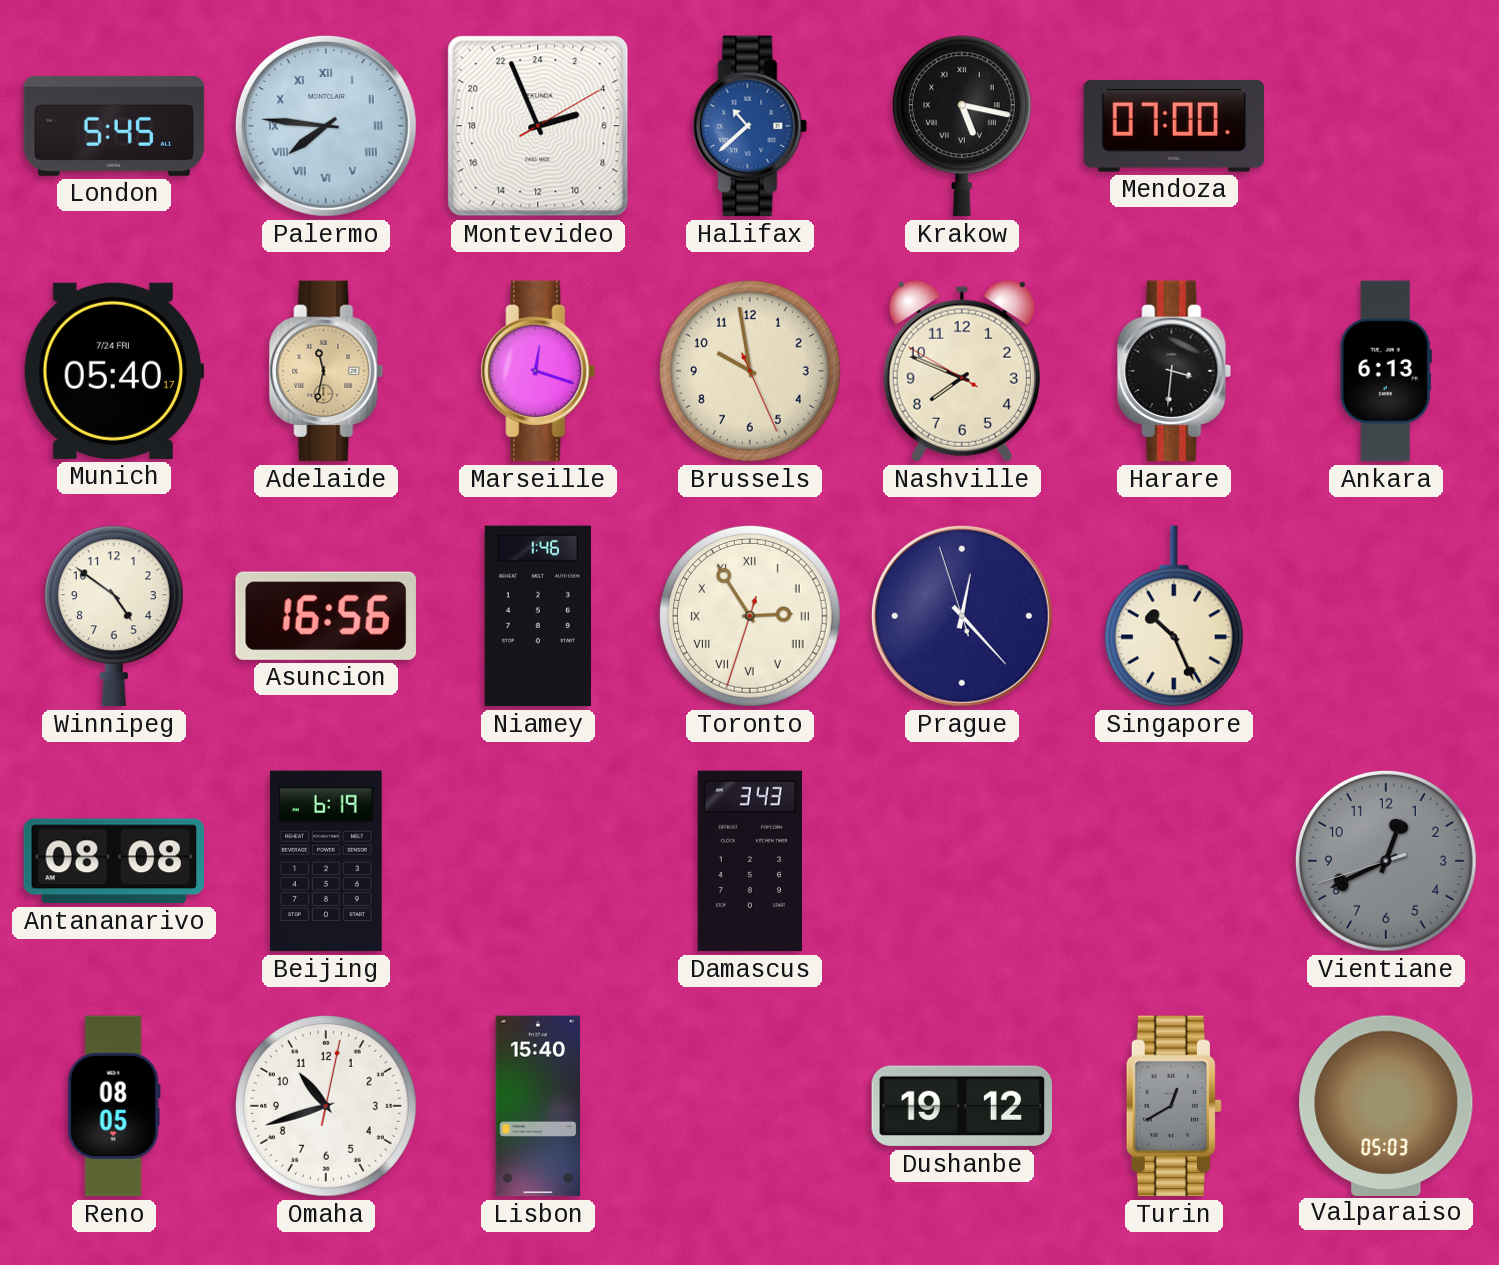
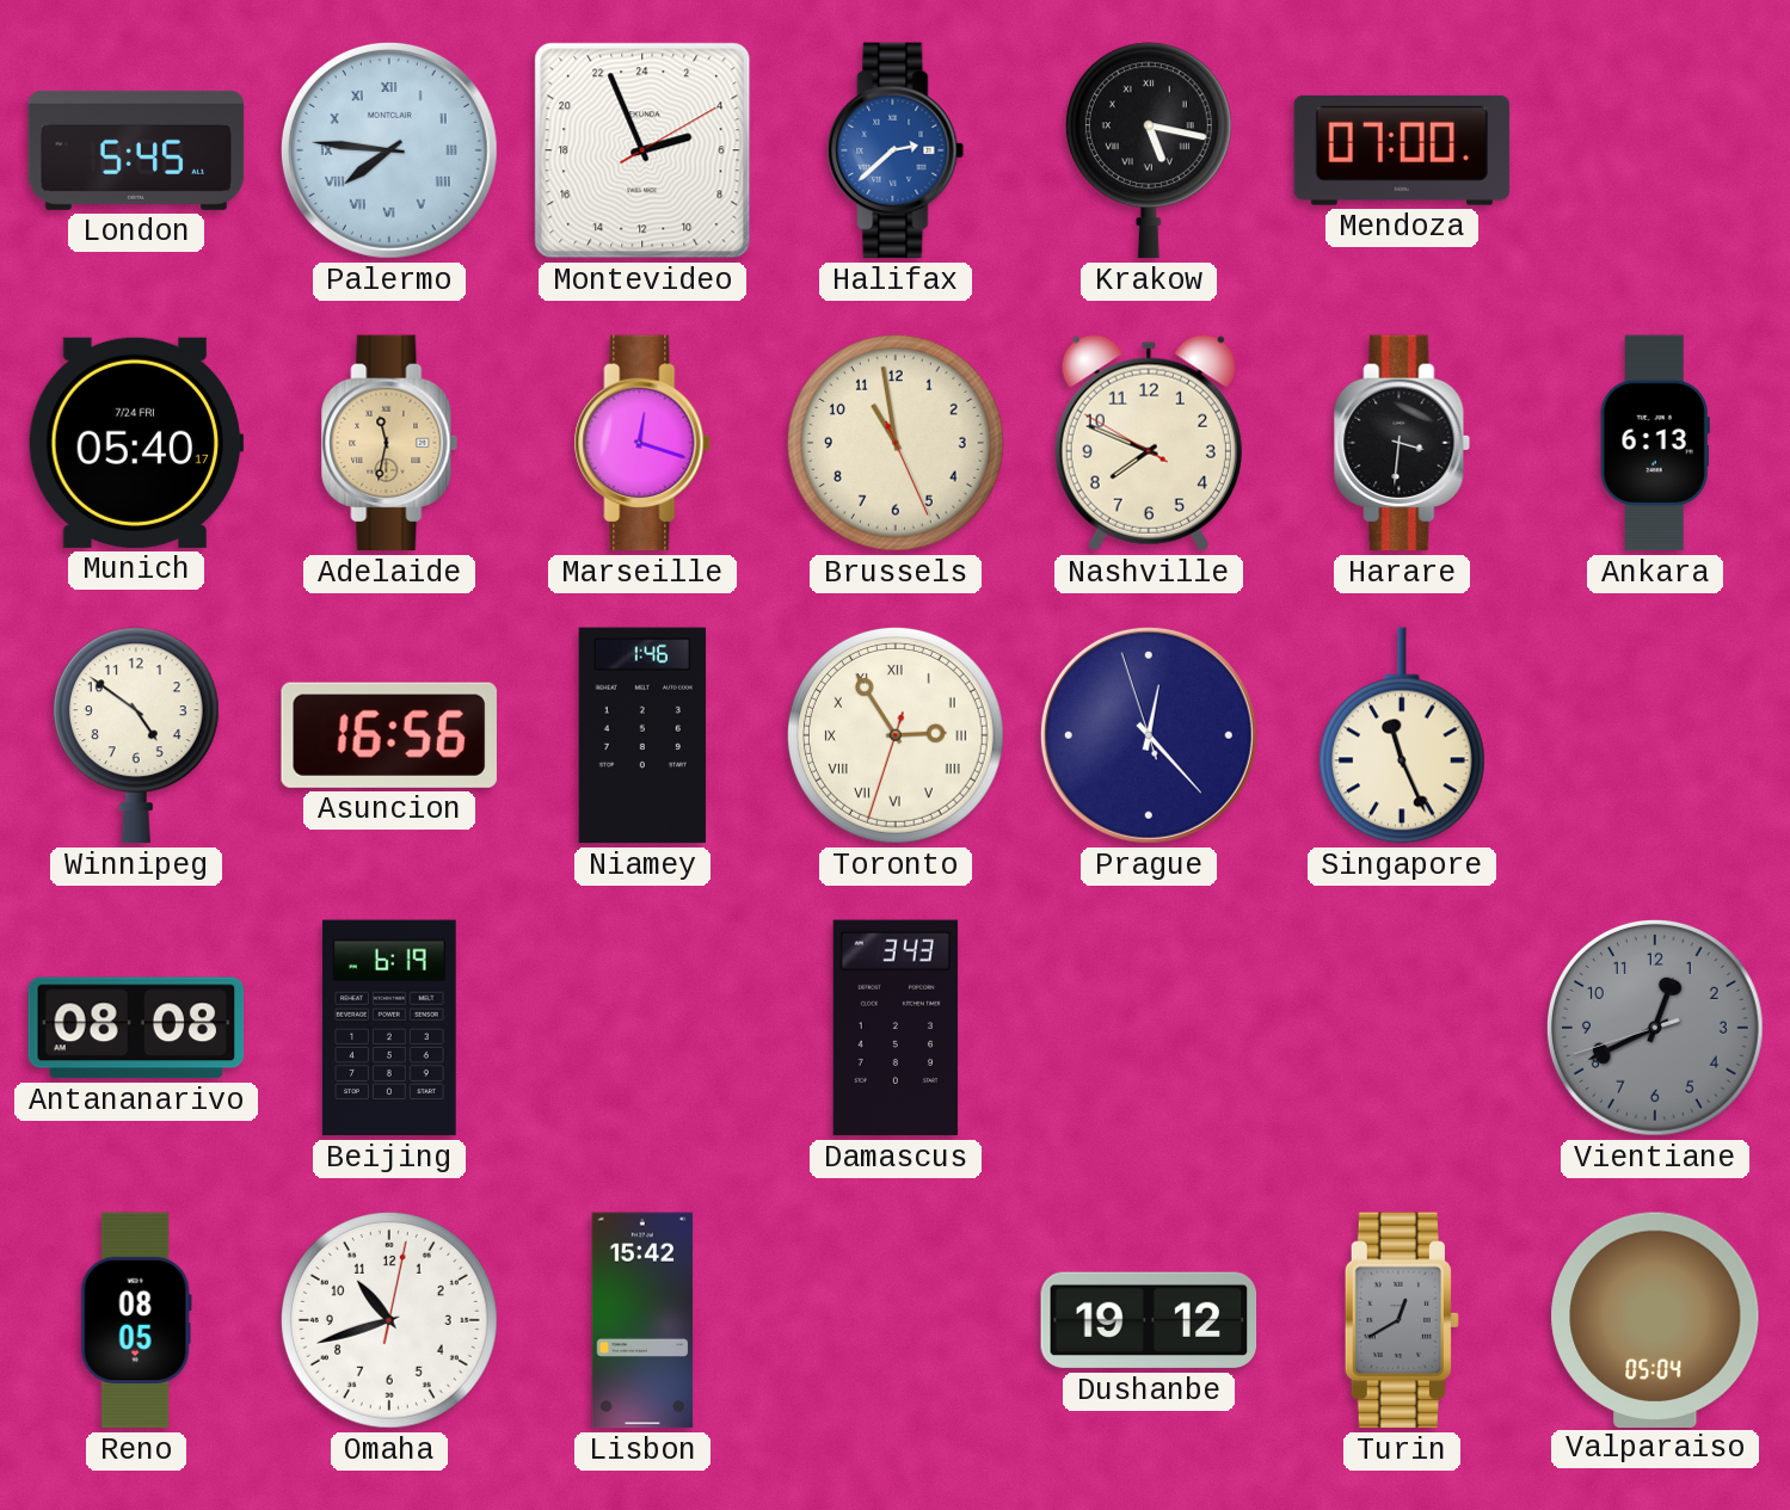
Halifax: 10:38 -> 2:38
Brussels: 9:58 -> 10:58
Singapore: 10:26 -> 11:26
Lisbon: 15:40 -> 15:42
Valparaiso: 05:03 -> 05:04
